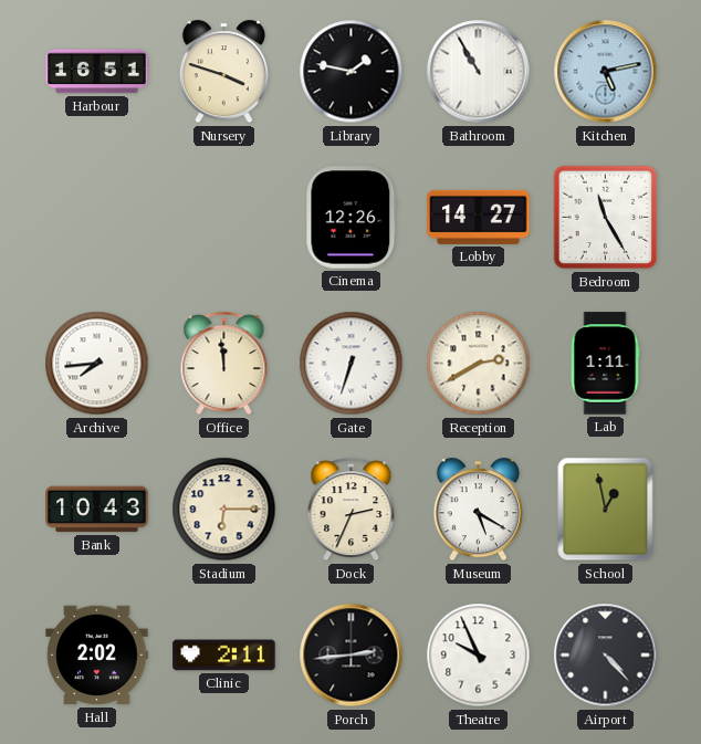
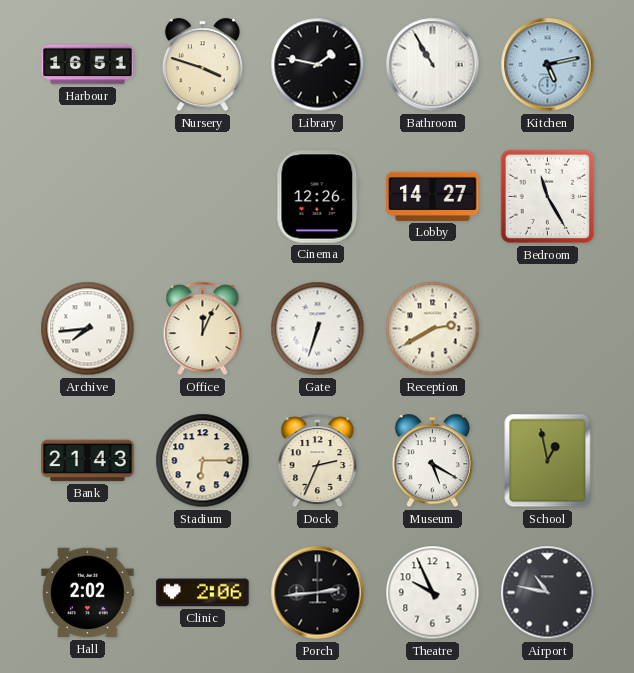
Office: 11:59 -> 12:04
Lab: 1:11 -> none
Bank: 10:43 -> 21:43
Clinic: 2:11 -> 2:06
Airport: 4:23 -> 10:47
